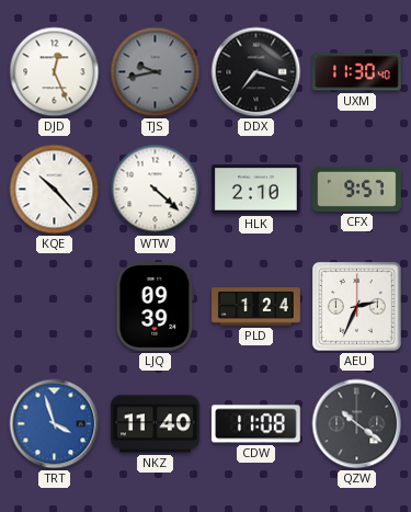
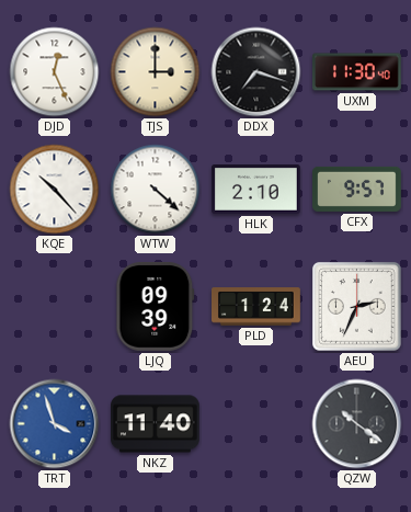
TJS: 9:43 -> 3:00
TJS dial: grey -> cream
CDW: 11:08 -> none
